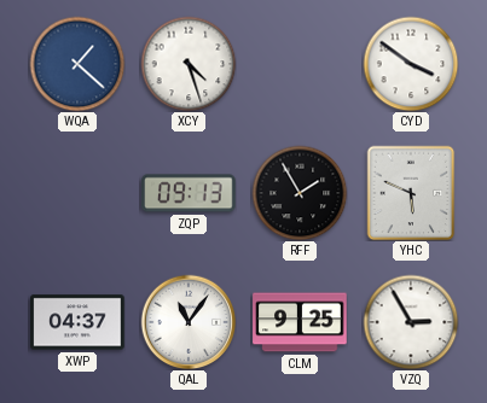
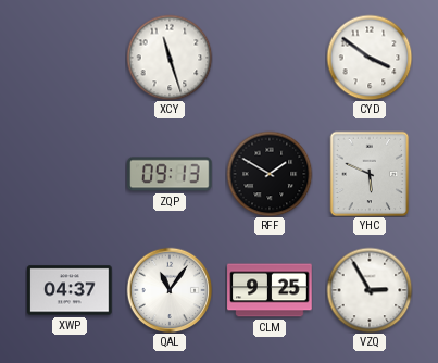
WQA: 1:22 -> none
XCY: 4:27 -> 11:27
RFF: 1:55 -> 1:50
